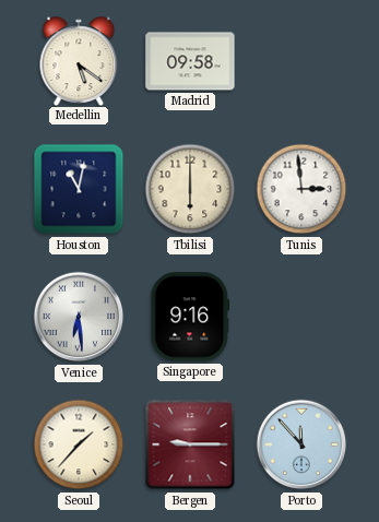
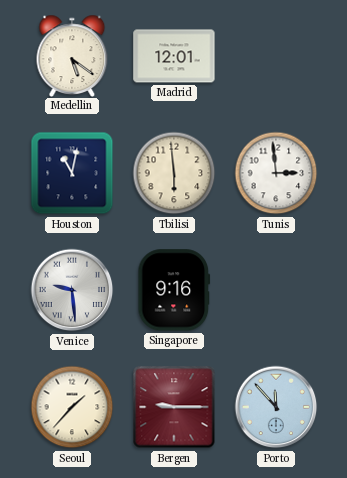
Madrid: 09:58 -> 12:01
Tbilisi: 6:00 -> 5:59
Venice: 6:29 -> 9:29
